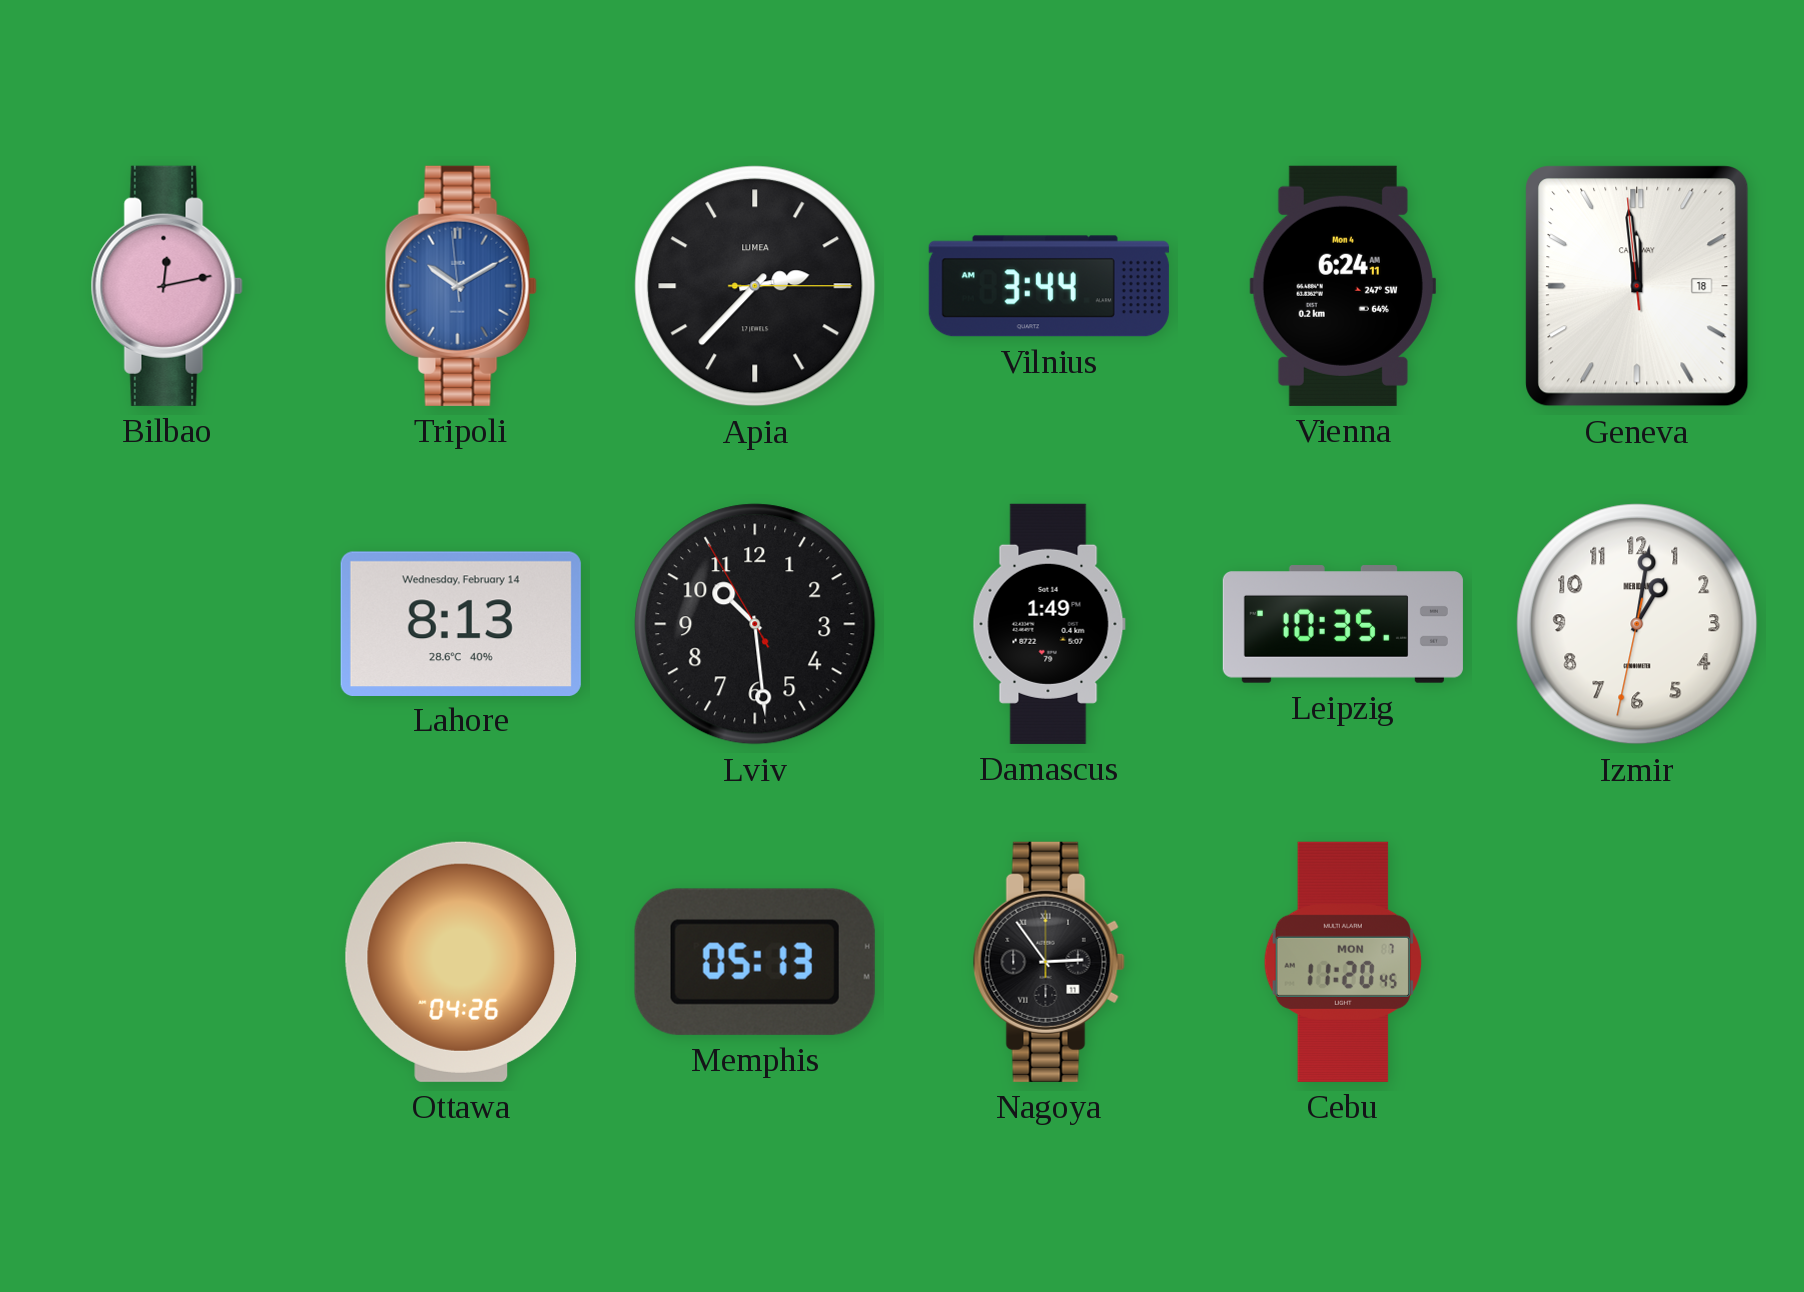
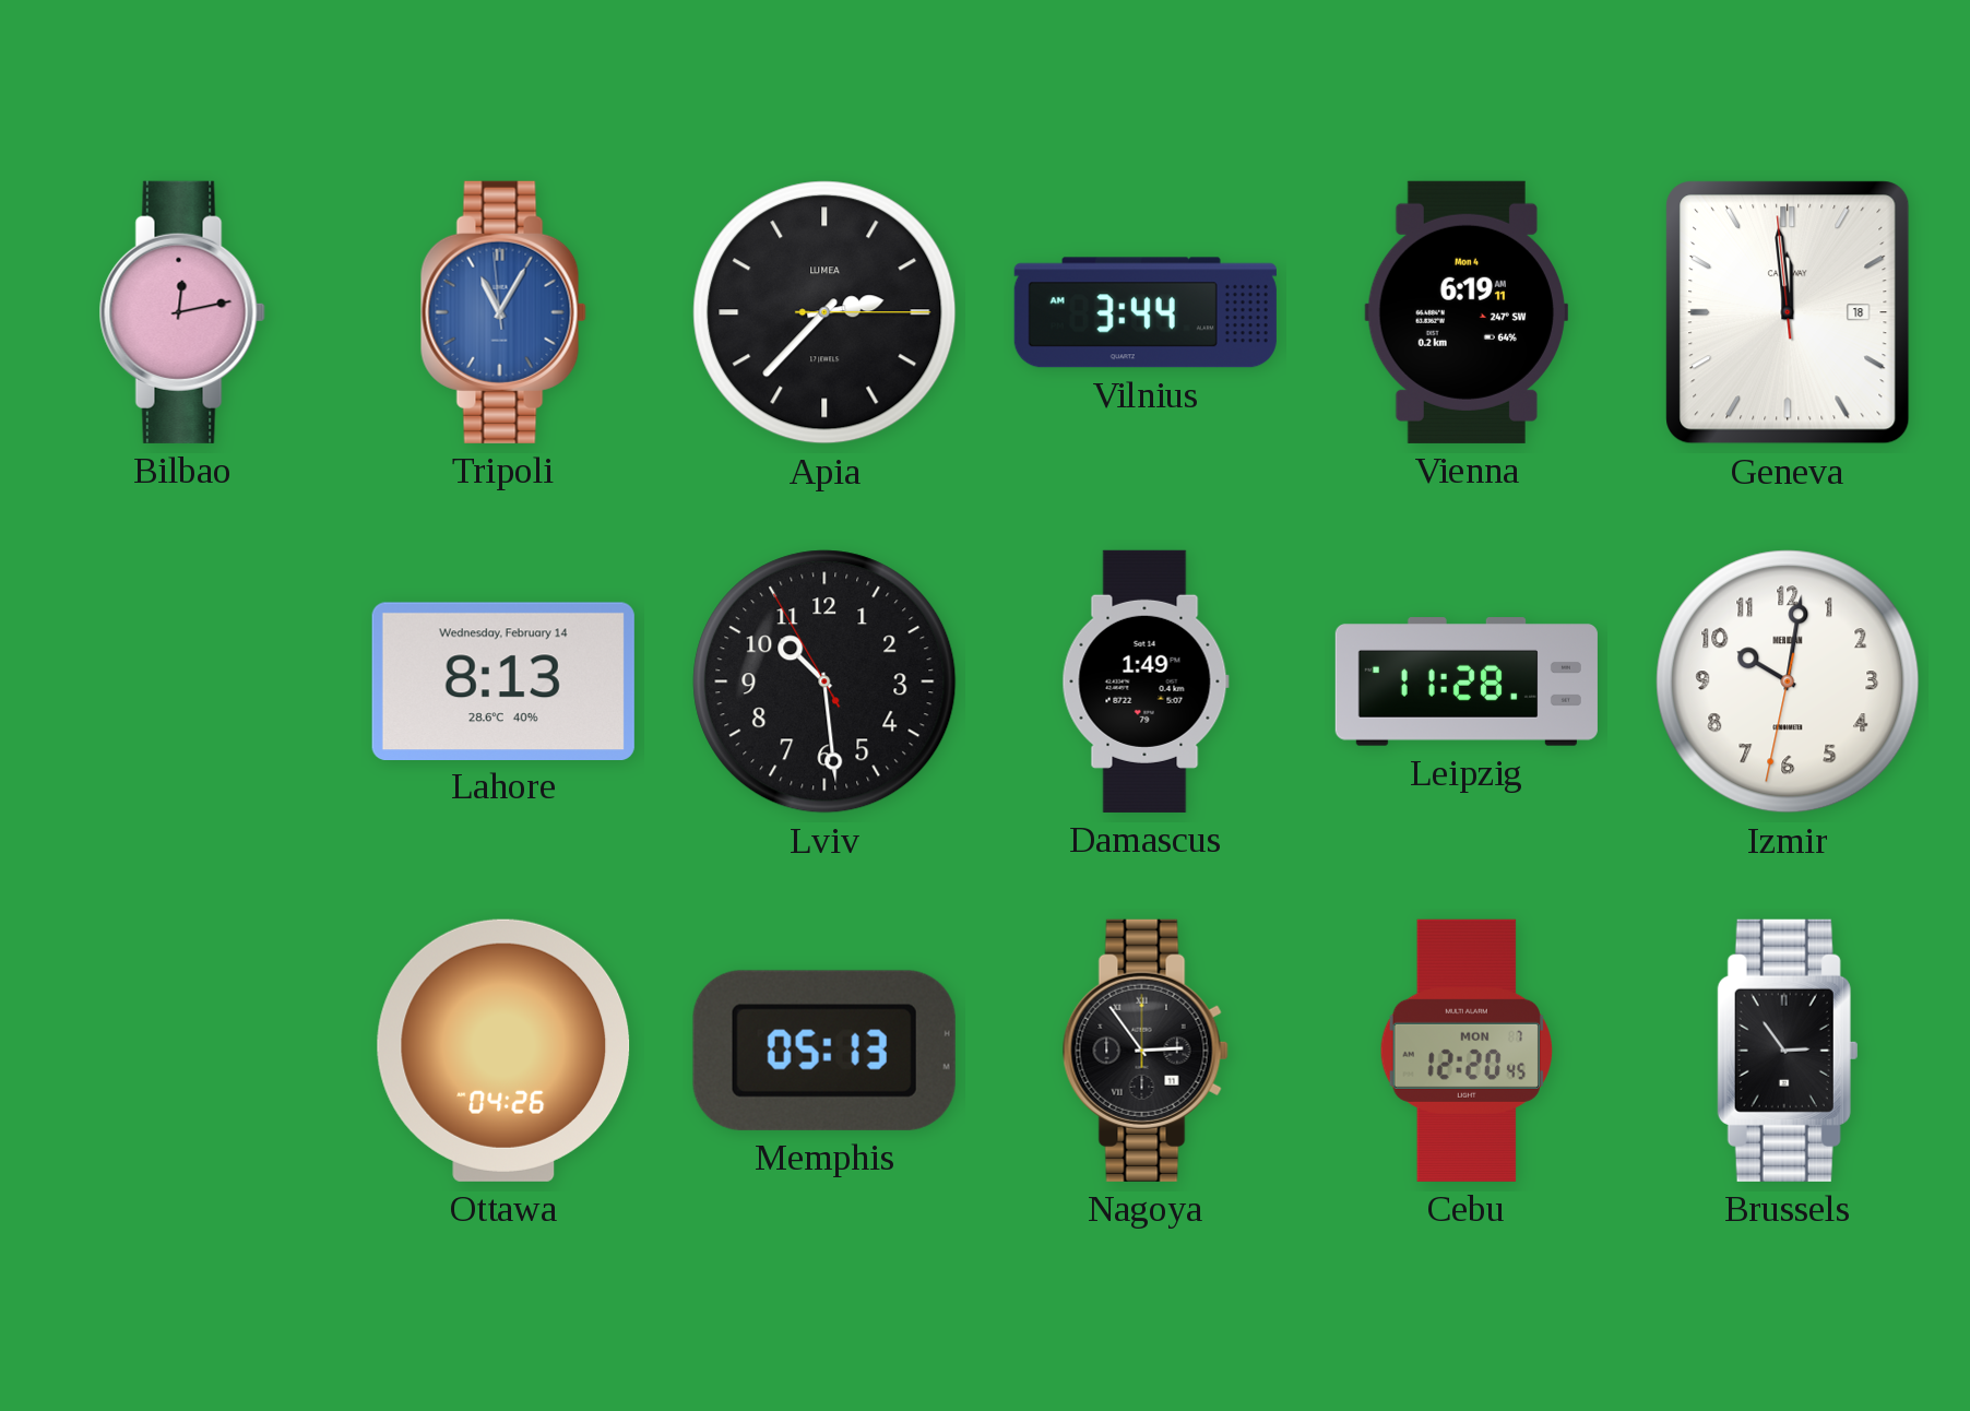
Tripoli: 10:09 -> 11:04
Vienna: 6:24 -> 6:19
Leipzig: 10:35 -> 11:28
Izmir: 1:01 -> 10:01
Cebu: 11:20 -> 12:20
Brussels: none -> 2:54
